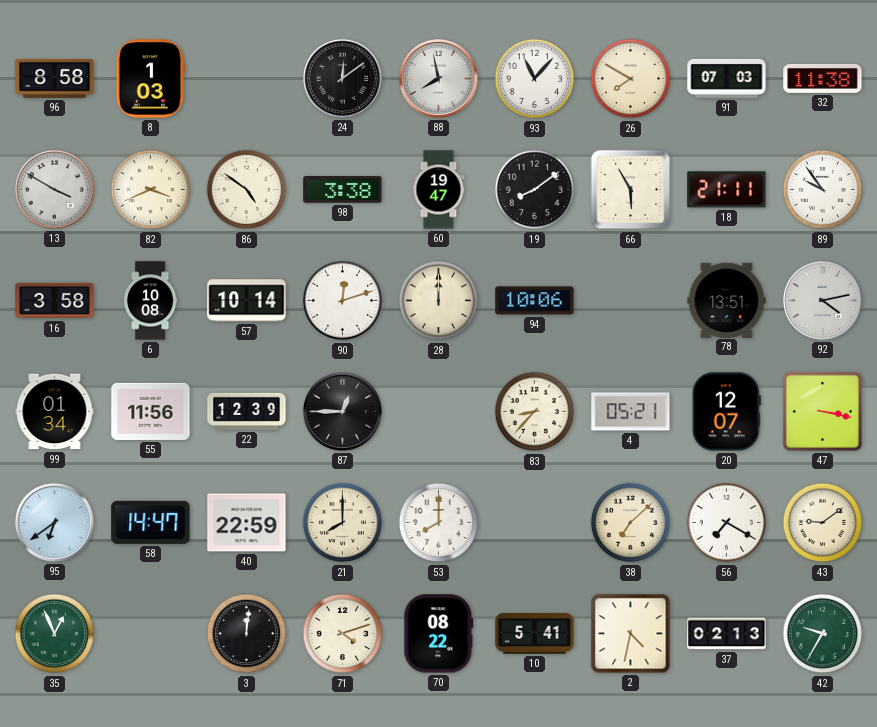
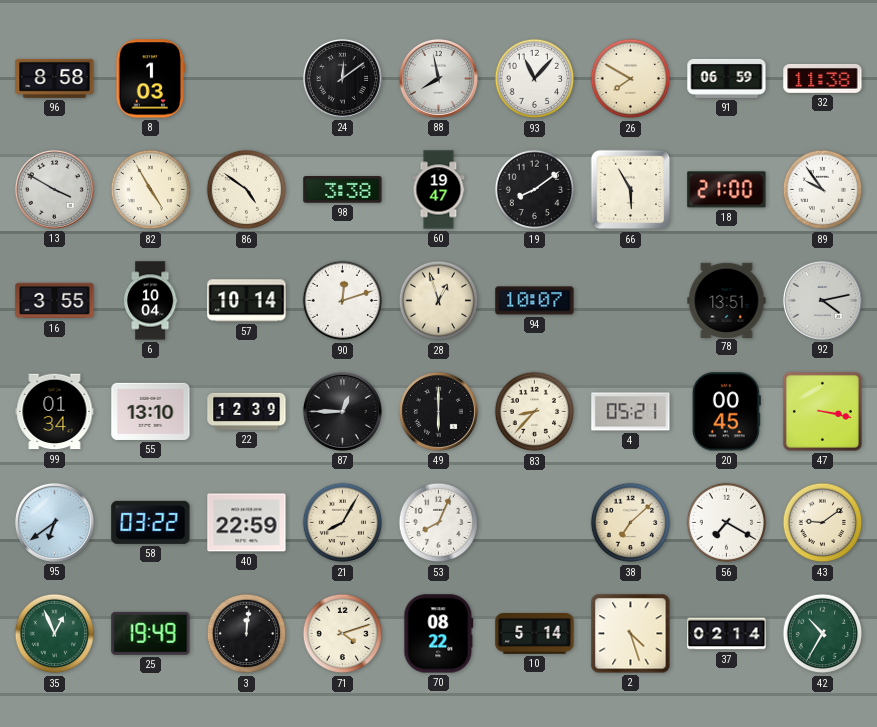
91: 07:03 -> 06:59
82: 3:41 -> 4:55
18: 21:11 -> 21:00
16: 3:58 -> 3:55
6: 10:08 -> 10:04
28: 12:00 -> 12:57
94: 10:06 -> 10:07
55: 11:56 -> 13:10
49: none -> 6:00
20: 12:07 -> 00:45
58: 14:47 -> 03:22
21: 8:00 -> 8:05
53: 8:00 -> 8:04
25: none -> 19:49
10: 5:41 -> 5:14
2: 4:32 -> 4:27
37: 02:13 -> 02:14
42: 9:35 -> 10:35
